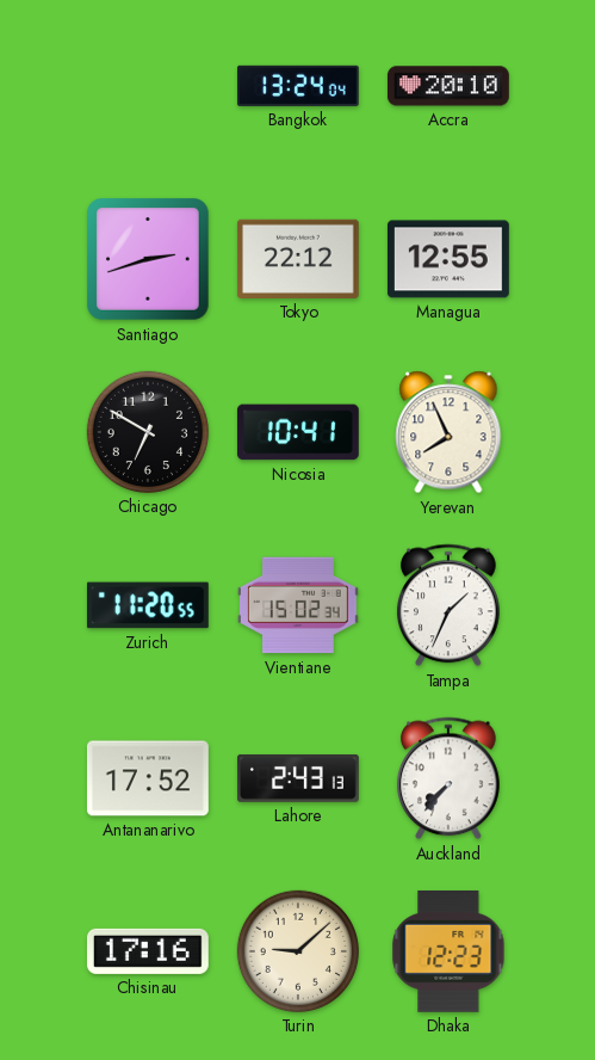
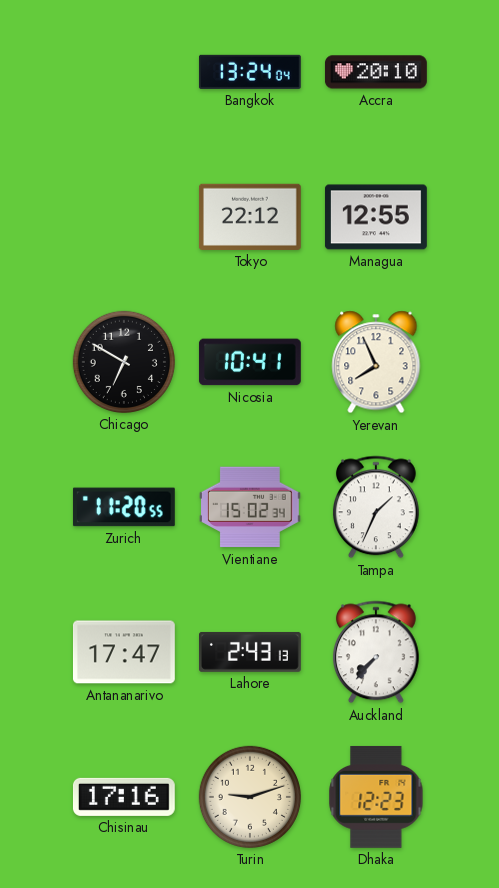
Santiago: 2:42 -> none
Antananarivo: 17:52 -> 17:47
Turin: 9:08 -> 9:12
